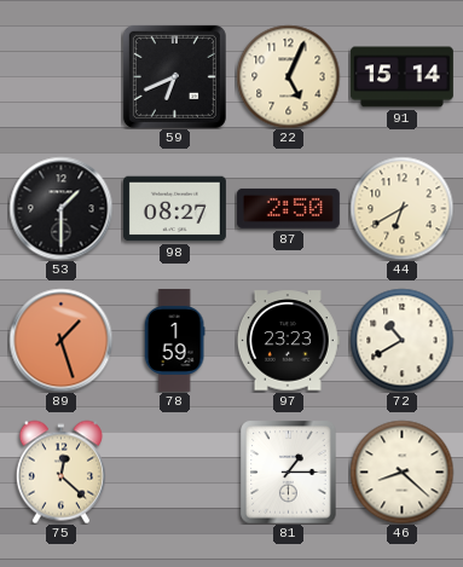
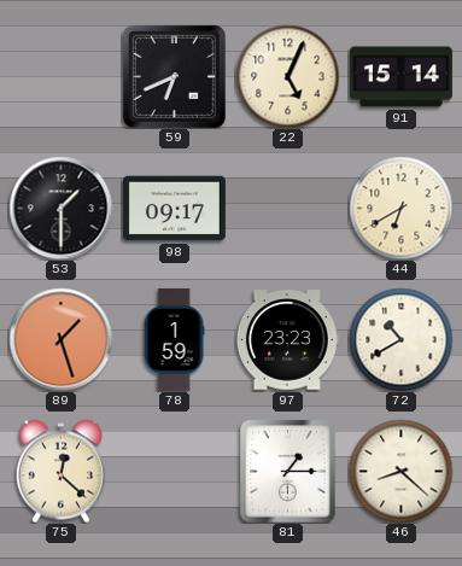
98: 08:27 -> 09:17
87: 2:50 -> none
